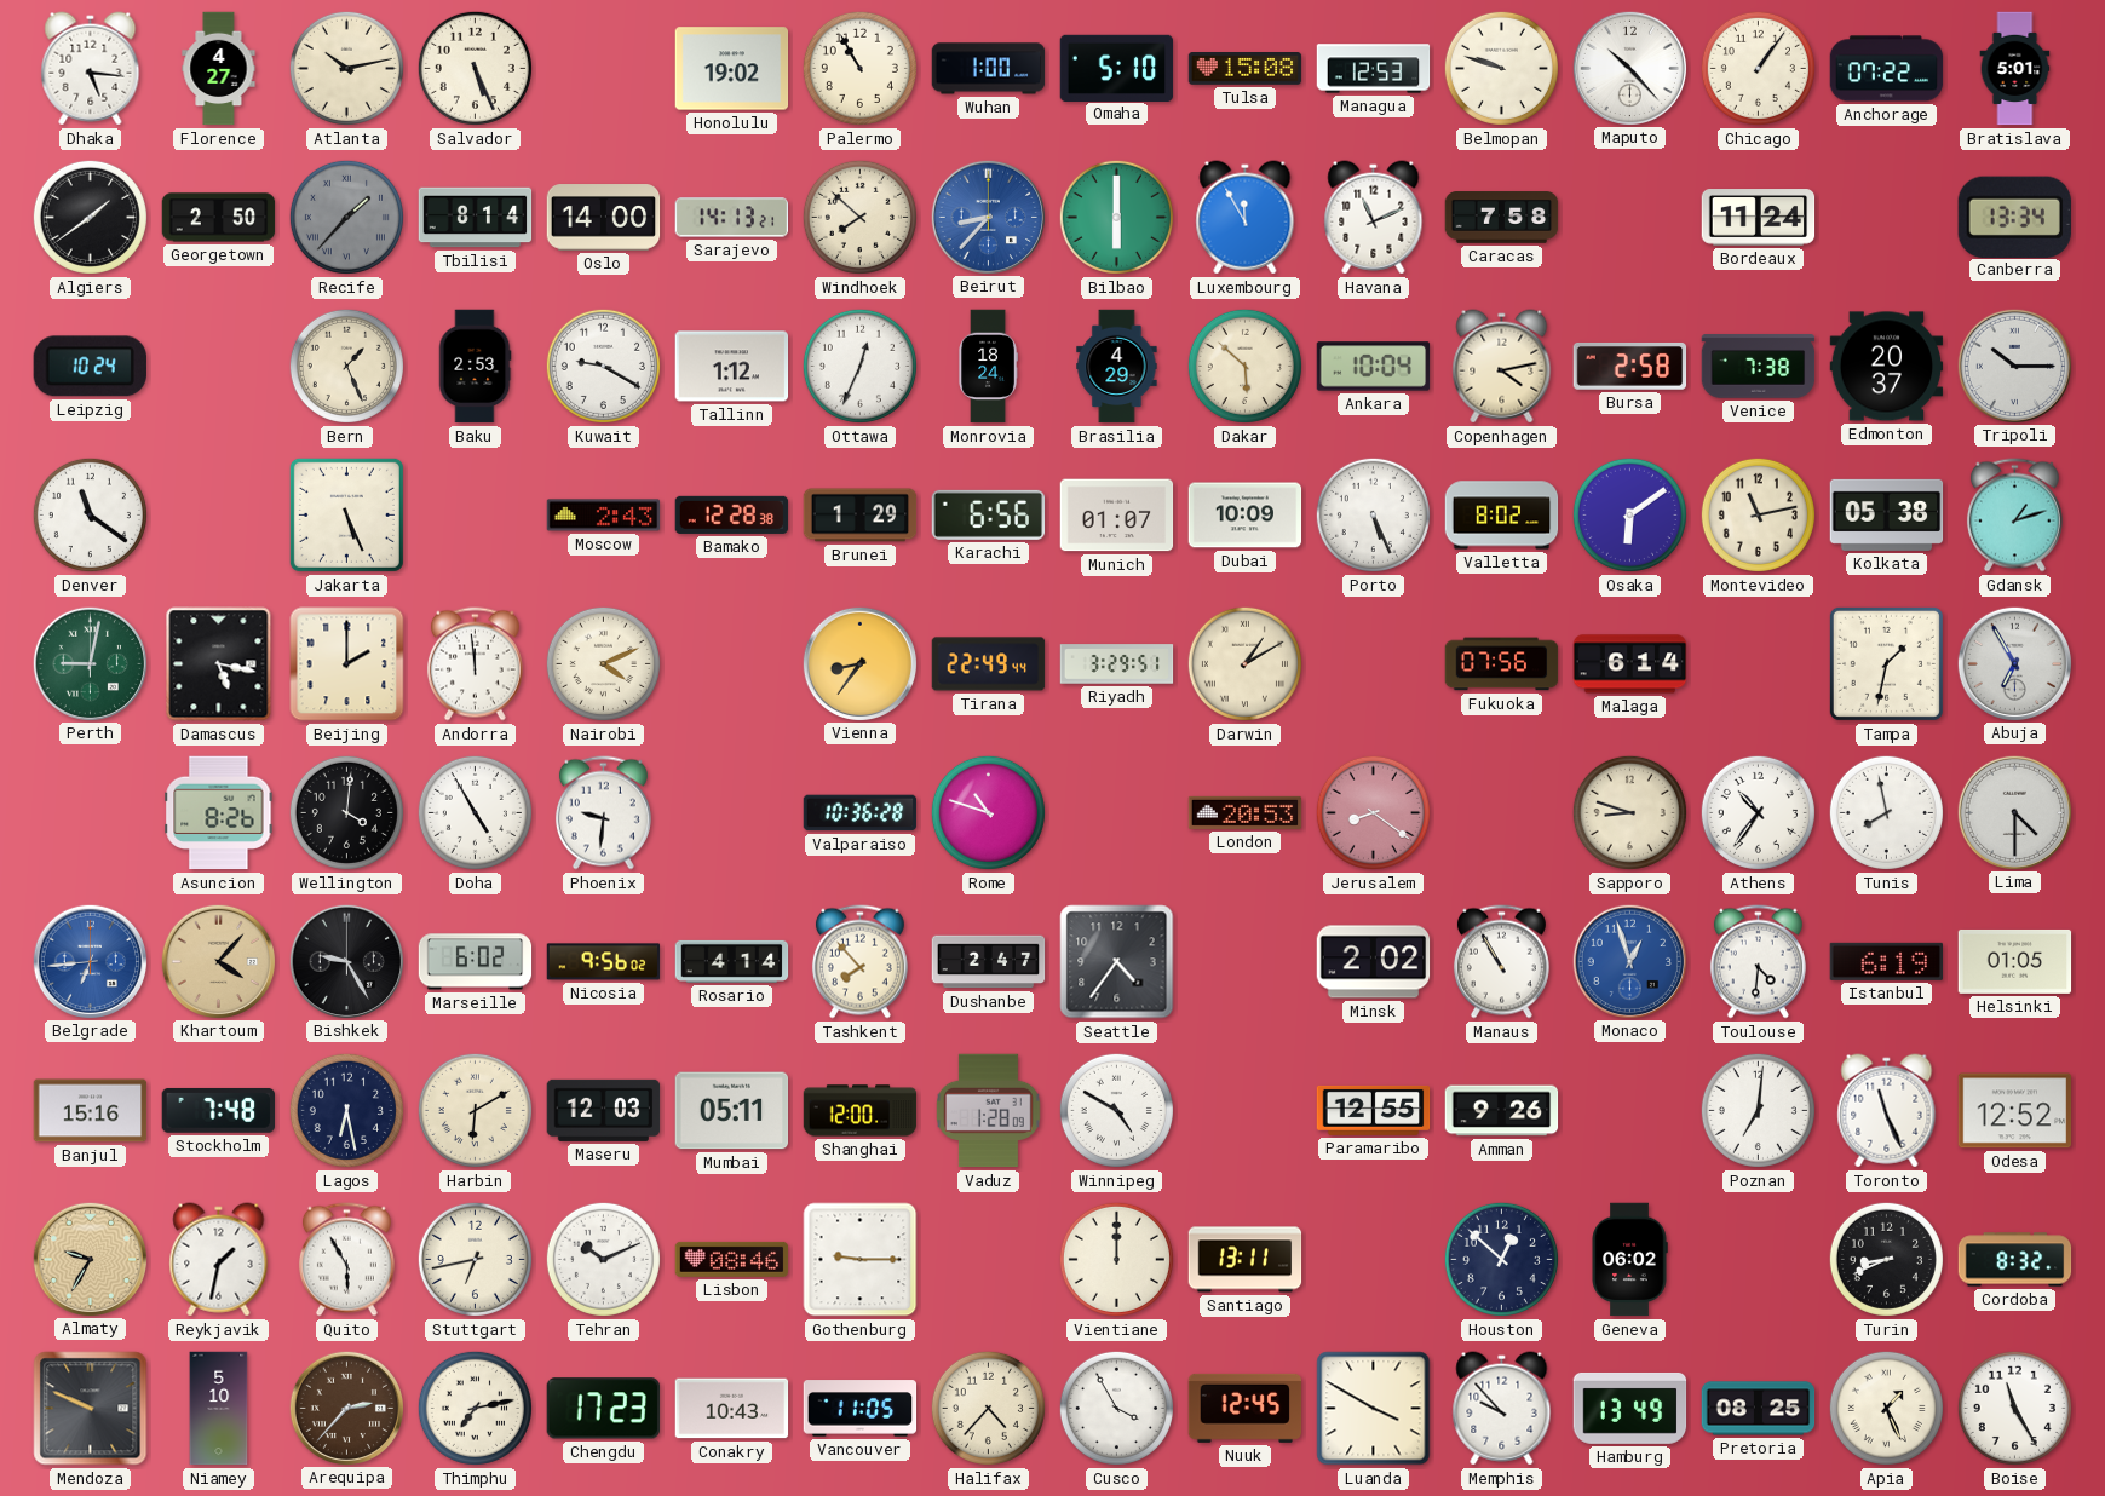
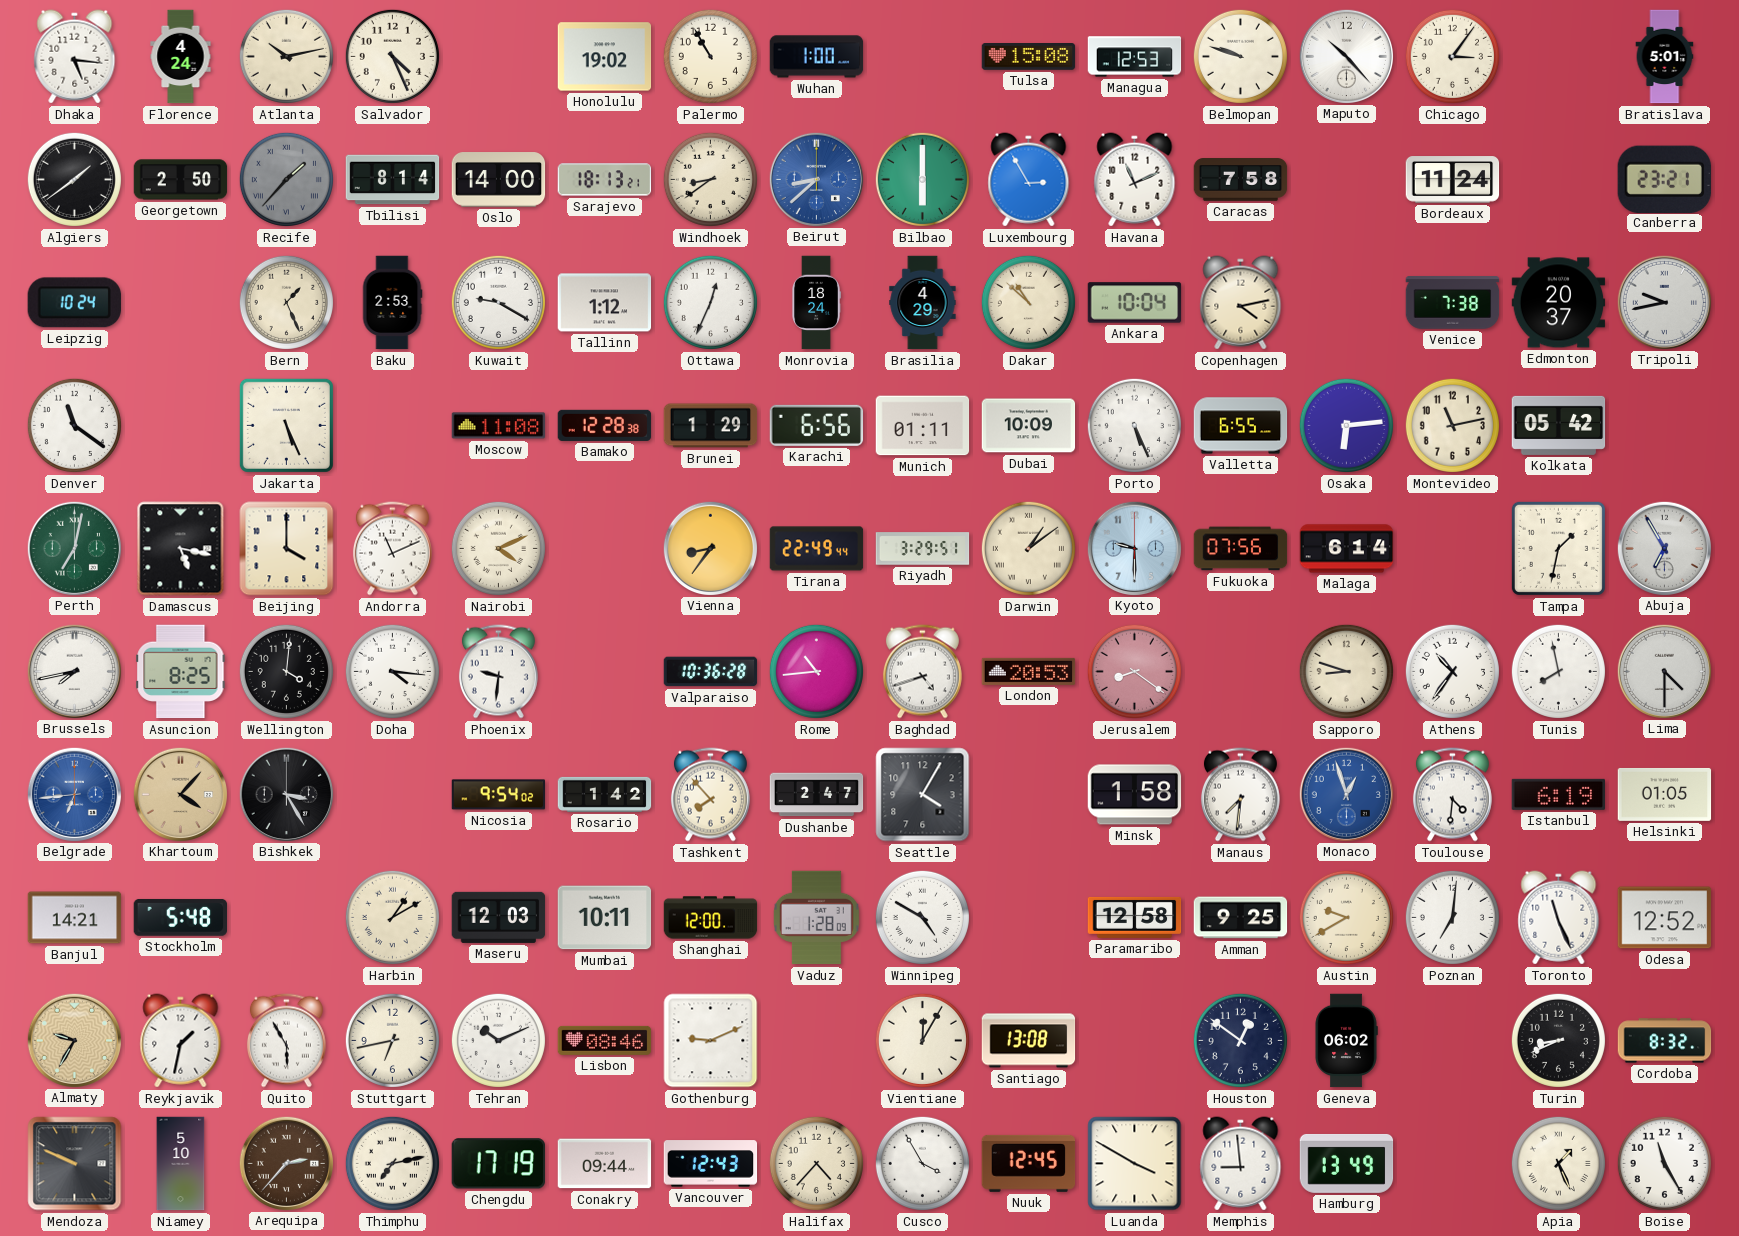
Florence: 4:27 -> 4:24
Salvador: 5:26 -> 4:26
Omaha: 5:10 -> none
Chicago: 1:06 -> 3:06
Anchorage: 07:22 -> none
Sarajevo: 14:13 -> 18:13
Windhoek: 7:52 -> 8:39
Beirut: 8:37 -> 8:38
Luxembourg: 11:55 -> 2:55
Canberra: 13:34 -> 23:21
Dakar: 5:52 -> 10:52
Bursa: 2:58 -> none
Tripoli: 10:15 -> 9:43
Moscow: 2:43 -> 11:08
Munich: 01:07 -> 01:11
Valletta: 8:02 -> 6:55
Osaka: 6:09 -> 6:14
Kolkata: 05:38 -> 05:42
Gdansk: 1:12 -> none
Perth: 9:02 -> 7:02
Beijing: 2:00 -> 4:00
Andorra: 11:59 -> 11:11
Darwin: 1:10 -> 1:09
Kyoto: none -> 9:30
Brussels: none -> 7:43
Asuncion: 8:26 -> 8:25
Doha: 4:55 -> 4:16
Rome: 10:48 -> 10:44
Baghdad: none -> 4:42
Bishkek: 9:25 -> 3:25
Marseille: 6:02 -> none
Nicosia: 9:56 -> 9:54
Rosario: 4:14 -> 1:42
Seattle: 4:36 -> 4:05
Minsk: 2:02 -> 1:58
Manaus: 10:55 -> 7:31
Banjul: 15:16 -> 14:21
Stockholm: 7:48 -> 5:48
Lagos: 6:28 -> none
Harbin: 6:10 -> 1:10
Mumbai: 05:11 -> 10:11
Paramaribo: 12:55 -> 12:58
Amman: 9:26 -> 9:25
Austin: none -> 9:40
Gothenburg: 9:15 -> 9:11
Vientiane: 12:00 -> 12:05
Santiago: 13:11 -> 13:08
Houston: 12:52 -> 12:51
Chengdu: 17:23 -> 17:19
Conakry: 10:43 -> 09:44
Vancouver: 11:05 -> 12:43
Memphis: 9:53 -> 8:59
Pretoria: 08:25 -> none
